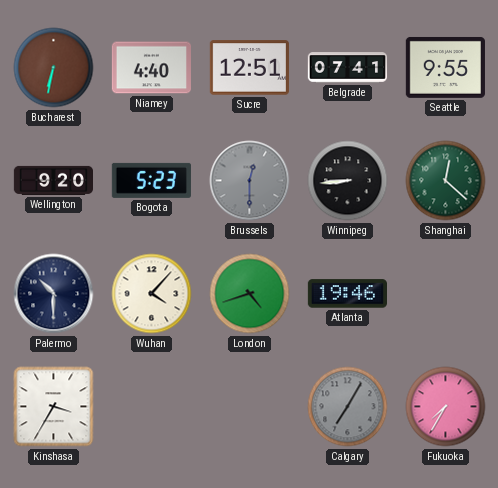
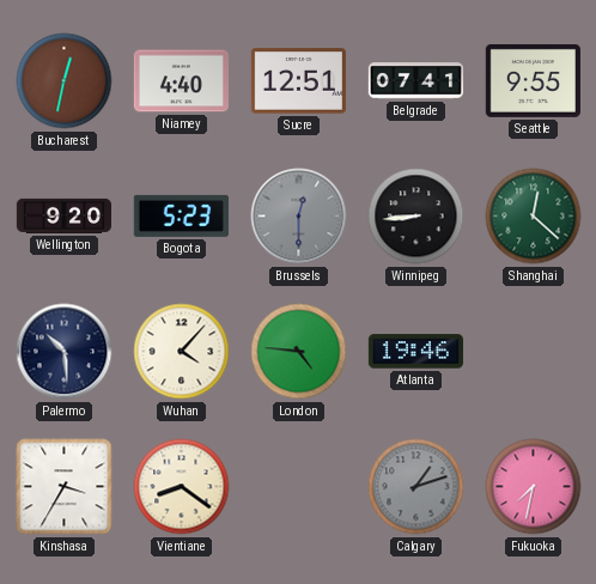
Bucharest: 6:32 -> 12:32
Palermo: 10:30 -> 10:29
London: 4:42 -> 4:46
Vientiane: none -> 8:21
Calgary: 7:05 -> 1:12
Fukuoka: 7:35 -> 7:32
